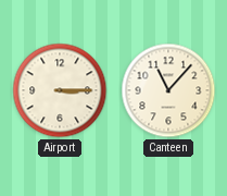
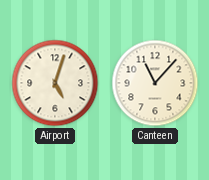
Airport: 3:15 -> 5:03
